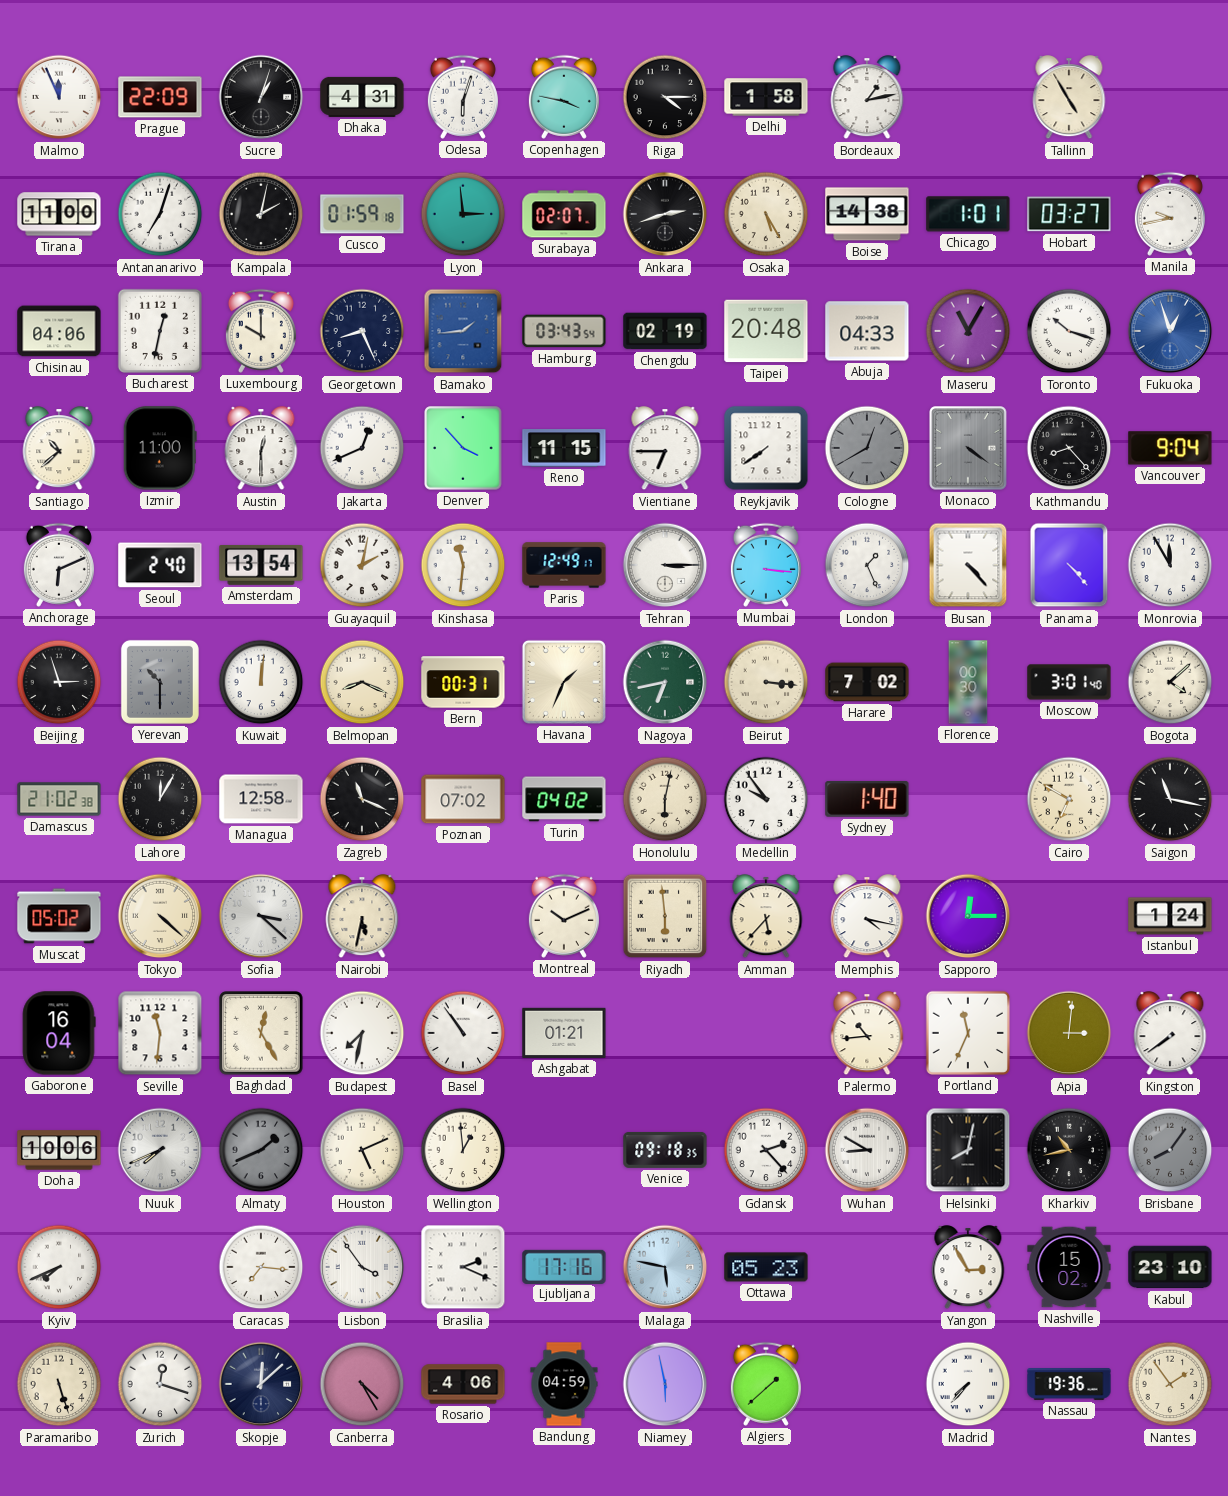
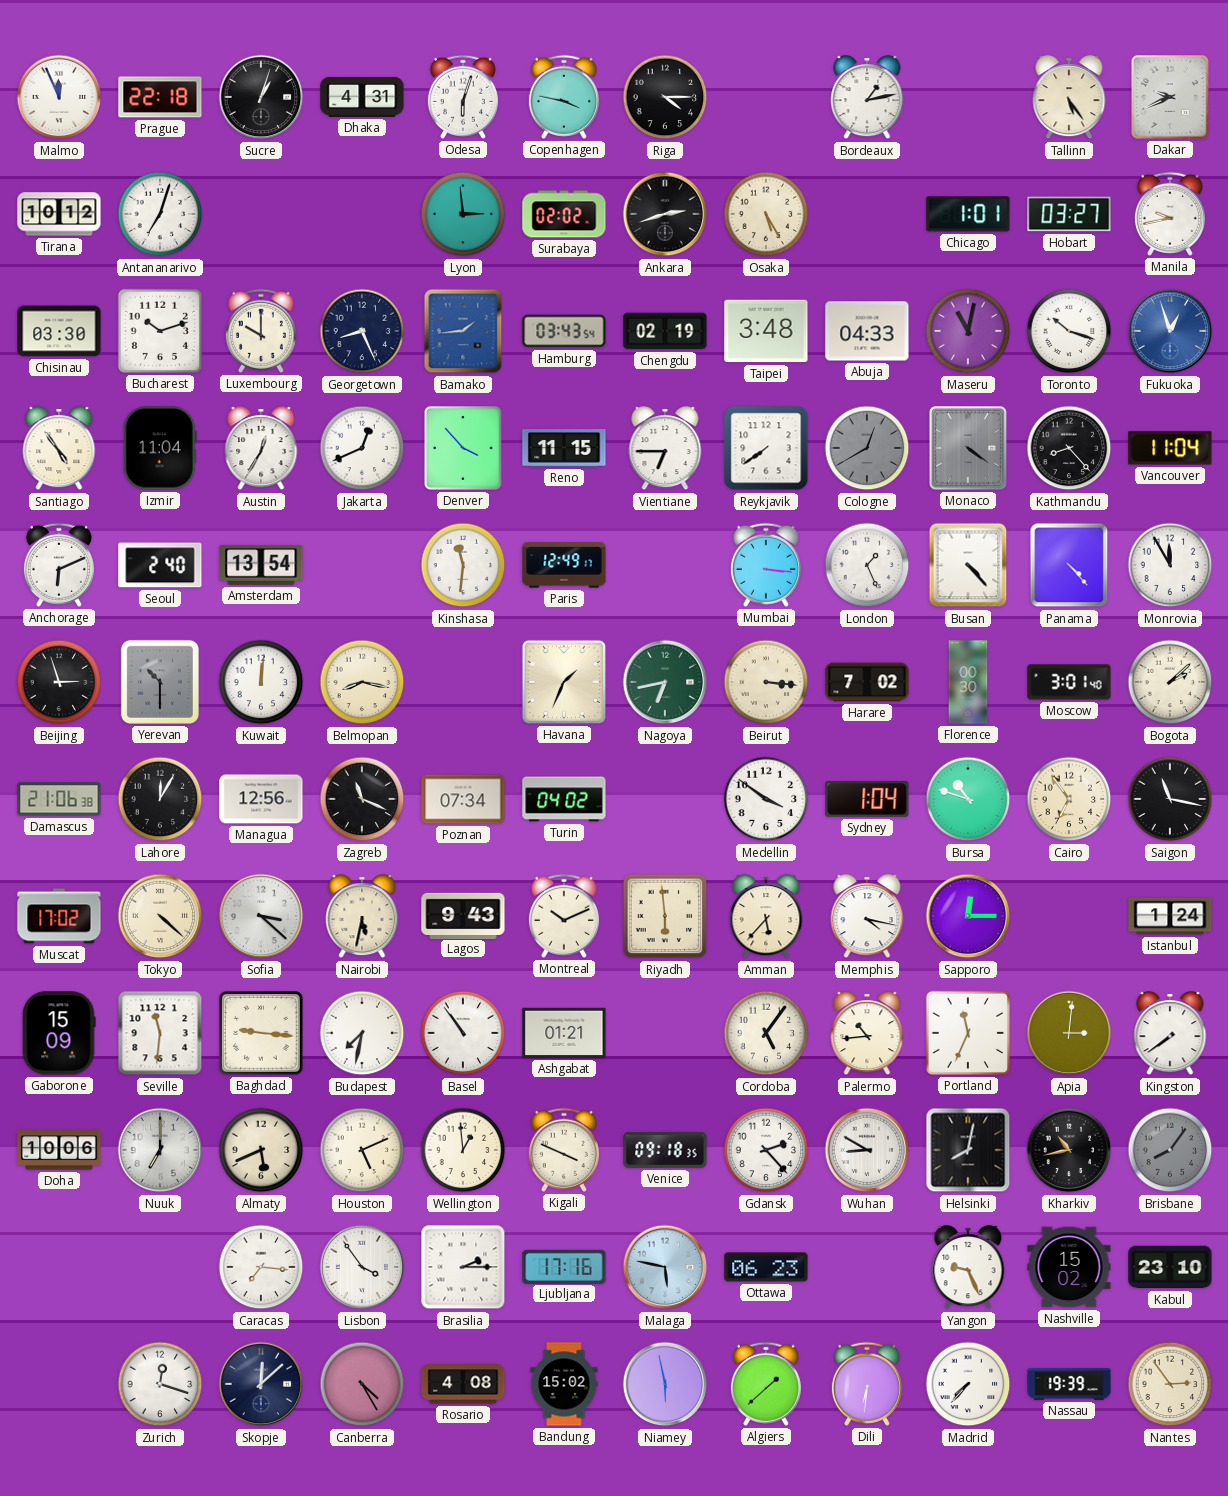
Prague: 22:09 -> 22:18
Delhi: 1:58 -> none
Tallinn: 4:55 -> 5:24
Dakar: none -> 9:41
Tirana: 11:00 -> 10:12
Kampala: 2:02 -> none
Cusco: 01:59 -> none
Surabaya: 02:07 -> 02:02
Boise: 14:38 -> none
Chisinau: 04:06 -> 03:30
Bucharest: 12:32 -> 10:12
Taipei: 20:48 -> 3:48
Maseru: 11:05 -> 11:02
Santiago: 10:38 -> 4:54
Izmir: 11:00 -> 11:04
Austin: 12:30 -> 12:35
Vancouver: 9:04 -> 11:04
Guayaquil: 2:02 -> none
Tehran: 3:15 -> none
Belmopan: 8:19 -> 8:17
Bern: 00:31 -> none
Bogota: 4:08 -> 2:08
Damascus: 21:02 -> 21:06
Managua: 12:58 -> 12:56
Poznan: 07:02 -> 07:34
Honolulu: 6:02 -> none
Medellin: 9:54 -> 3:51
Sydney: 1:40 -> 1:04
Bursa: none -> 10:48
Cairo: 6:50 -> 6:54
Muscat: 05:02 -> 17:02
Lagos: none -> 9:43
Gaborone: 16:04 -> 15:09
Baghdad: 12:25 -> 9:16
Cordoba: none -> 5:06
Nuuk: 7:41 -> 7:00
Almaty: 1:41 -> 5:41
Almaty dial: grey -> cream
Kigali: none -> 3:49
Kyiv: 7:41 -> none
Brasilia: 2:19 -> 2:15
Ottawa: 05:23 -> 06:23
Yangon: 2:55 -> 9:26
Paramaribo: 5:27 -> none
Rosario: 4:06 -> 4:08
Bandung: 04:59 -> 15:02
Dili: none -> 6:31
Nassau: 19:36 -> 19:39
Nantes: 1:54 -> 2:54
